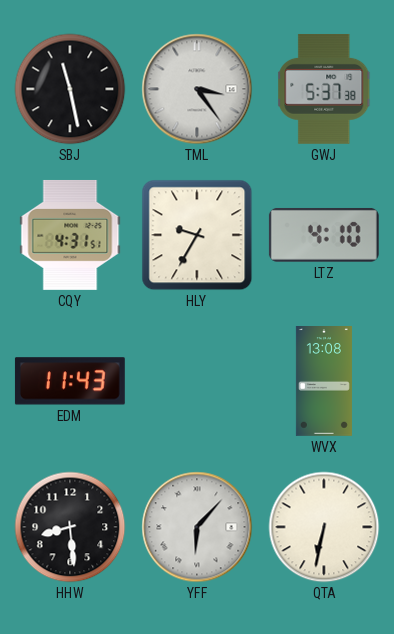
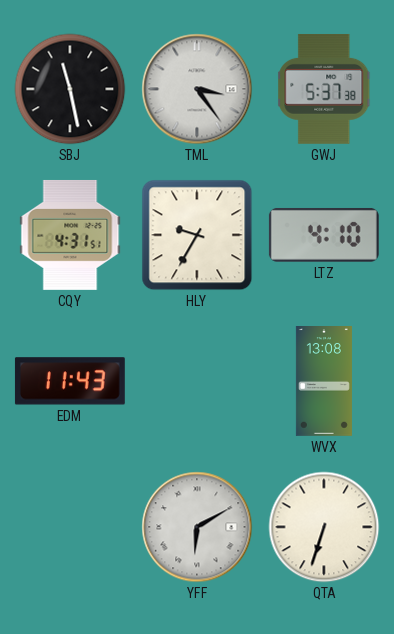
HHW: 8:29 -> none
YFF: 6:07 -> 6:10
QTA: 6:32 -> 6:33
